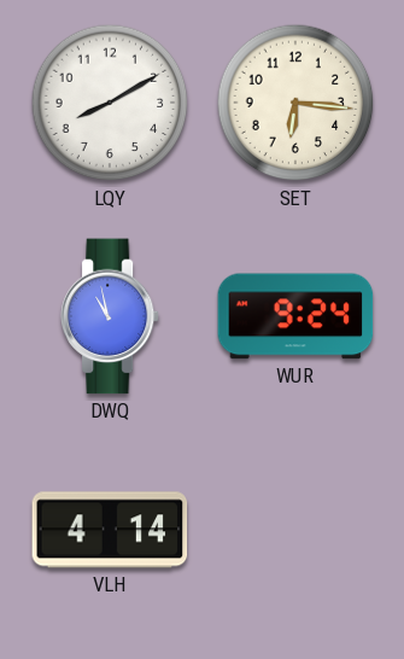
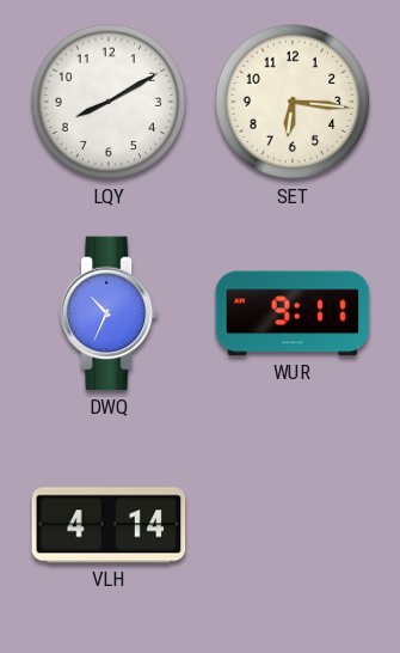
DWQ: 10:58 -> 10:34
WUR: 9:24 -> 9:11
